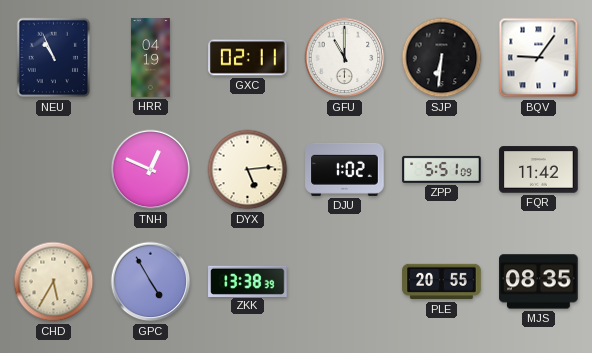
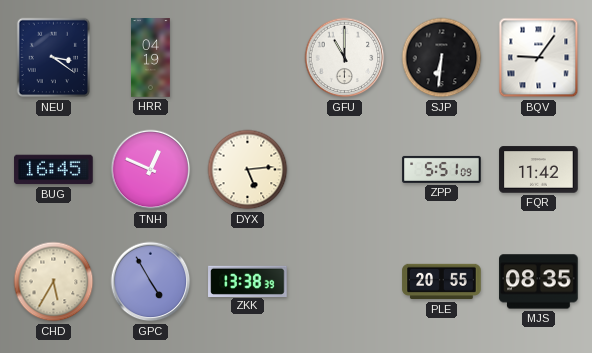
NEU: 10:56 -> 3:21
GXC: 02:11 -> none
BUG: none -> 16:45
DJU: 1:02 -> none
